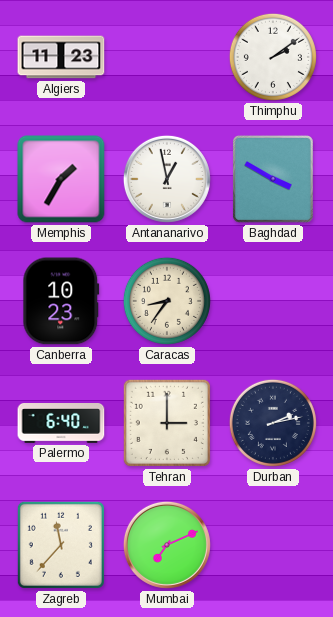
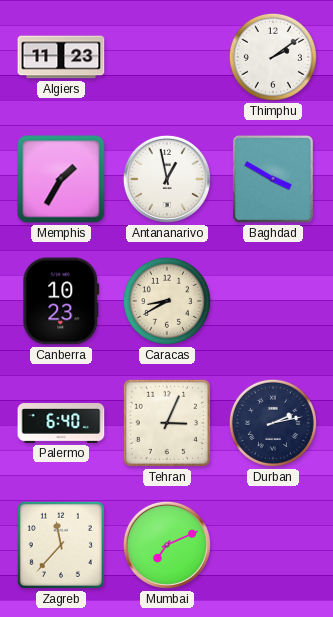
Caracas: 8:36 -> 8:40
Tehran: 3:00 -> 3:04
